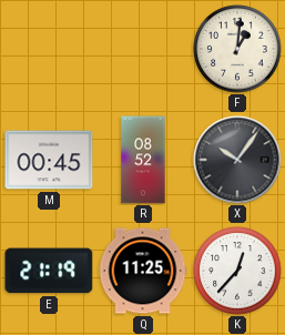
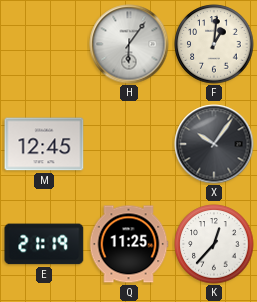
H: none -> 6:06
M: 00:45 -> 12:45
R: 08:52 -> none
